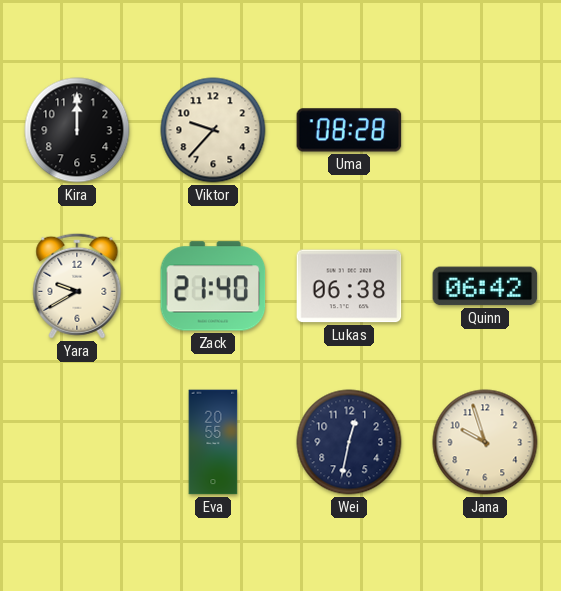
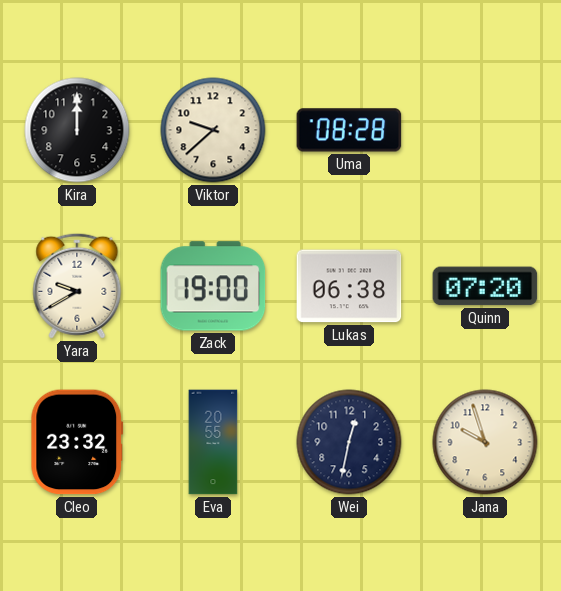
Viktor: 9:37 -> 9:38
Zack: 21:40 -> 19:00
Quinn: 06:42 -> 07:20
Cleo: none -> 23:32
